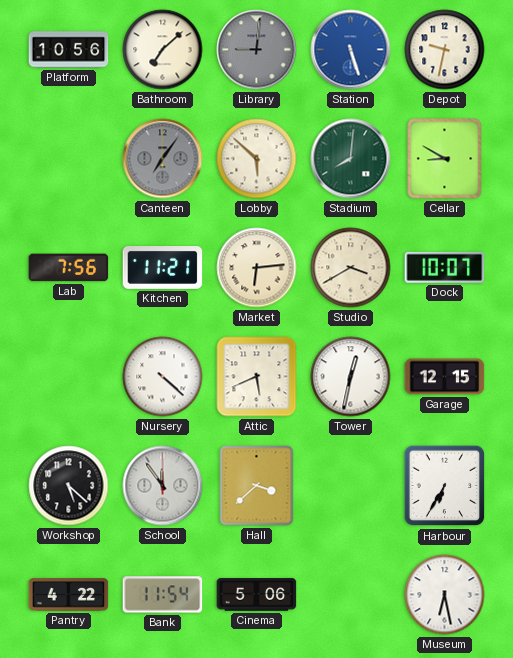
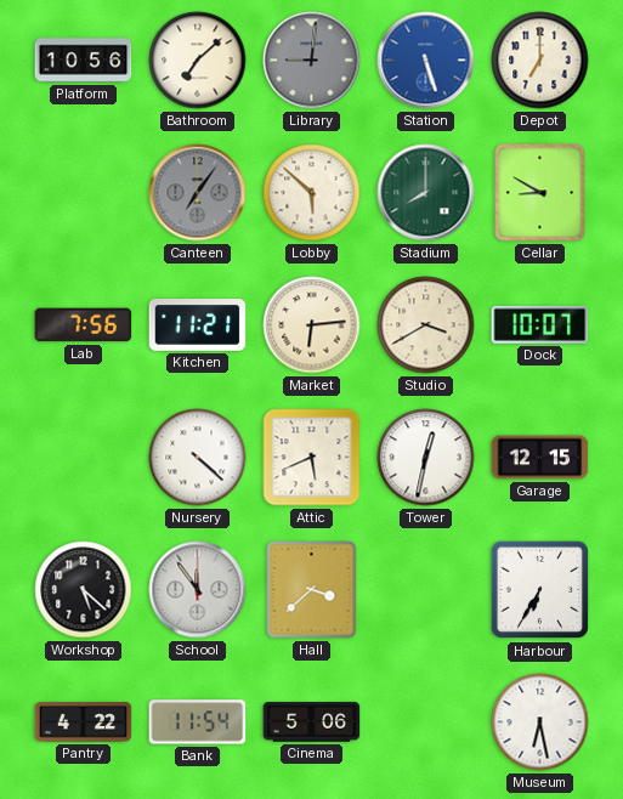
Depot: 9:32 -> 7:00
Stadium: 8:01 -> 8:00
